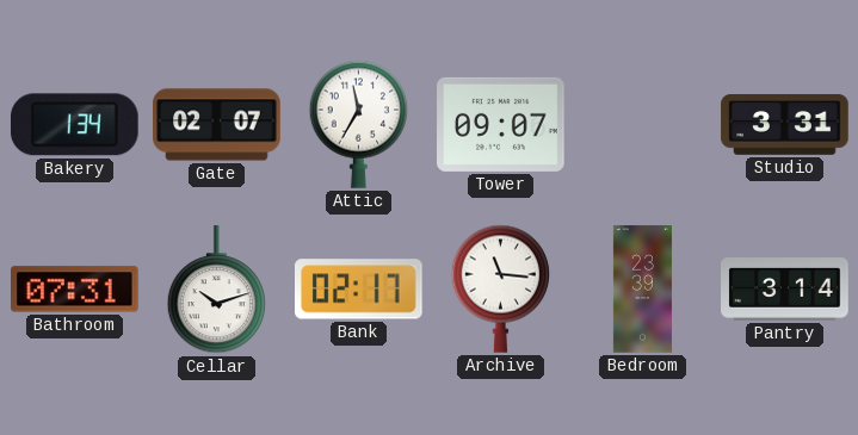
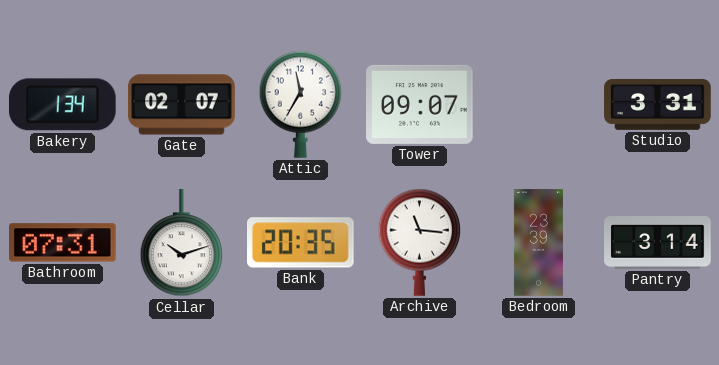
Bank: 02:17 -> 20:35
